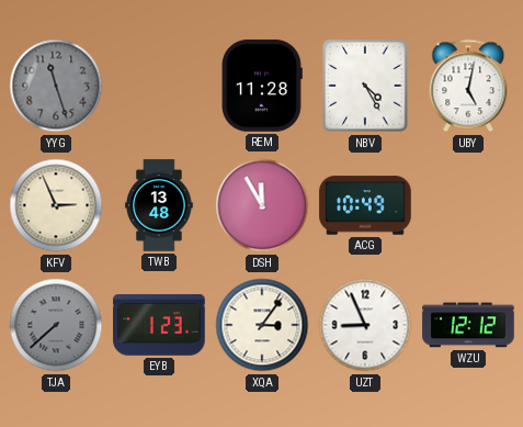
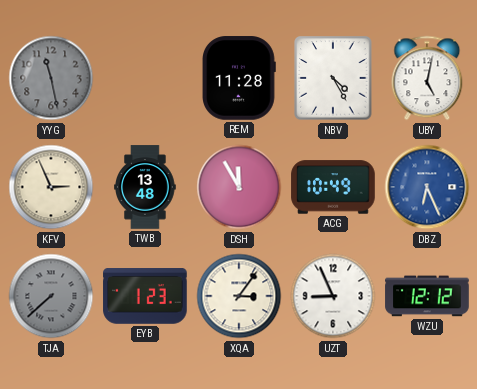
YYG: 11:27 -> 11:28
DBZ: none -> 6:26
